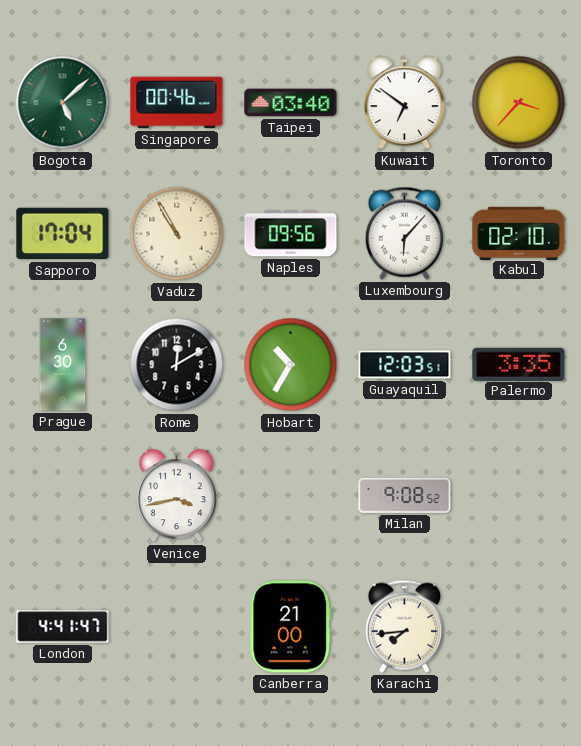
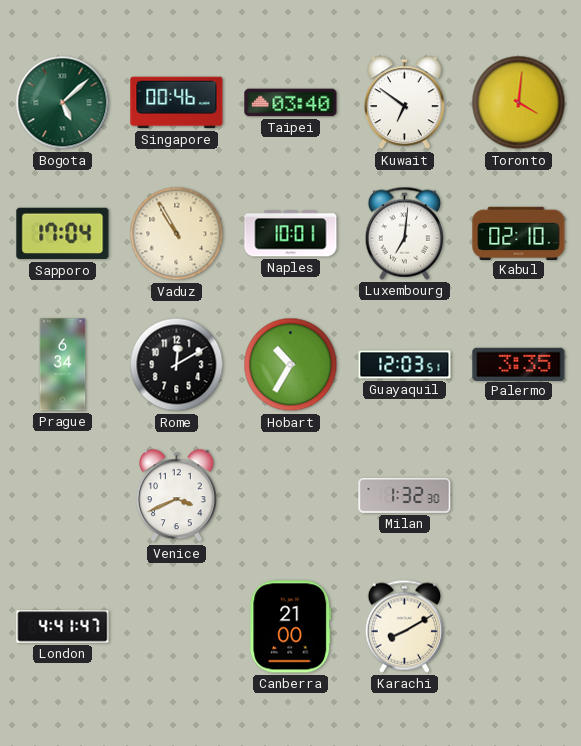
Toronto: 3:37 -> 4:01
Naples: 09:56 -> 10:01
Luxembourg: 6:07 -> 7:01
Prague: 6:30 -> 6:34
Venice: 3:43 -> 3:41
Milan: 9:08 -> 1:32
Karachi: 7:44 -> 8:10
